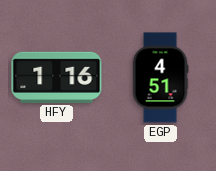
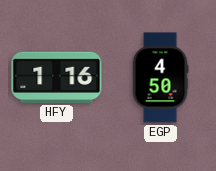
EGP: 4:51 -> 4:50
